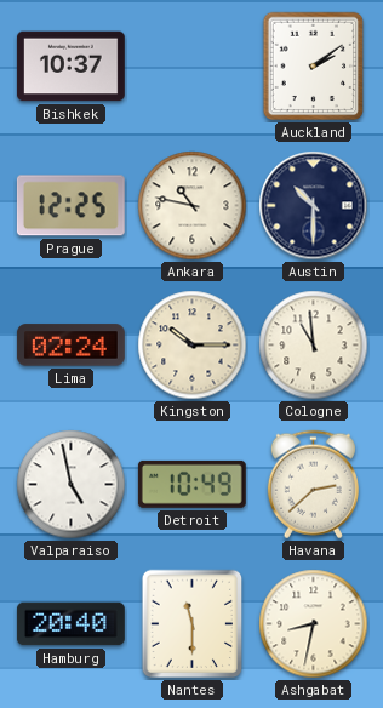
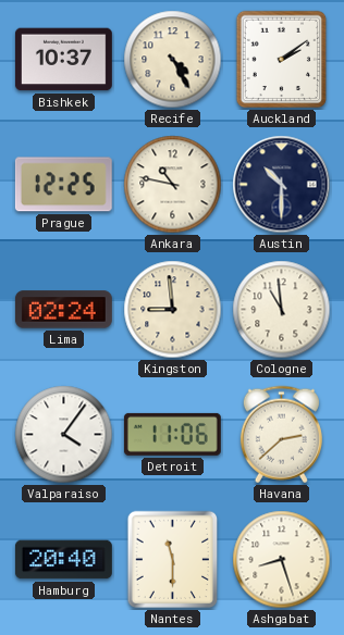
Recife: none -> 4:25
Kingston: 10:15 -> 8:59
Valparaiso: 4:58 -> 4:06
Detroit: 10:49 -> 11:06
Ashgabat: 8:32 -> 8:27
